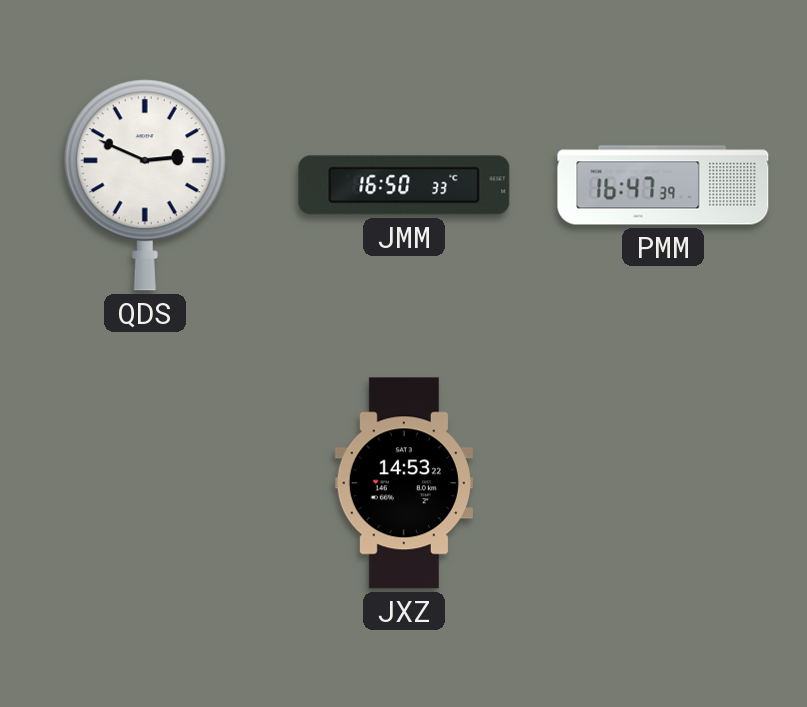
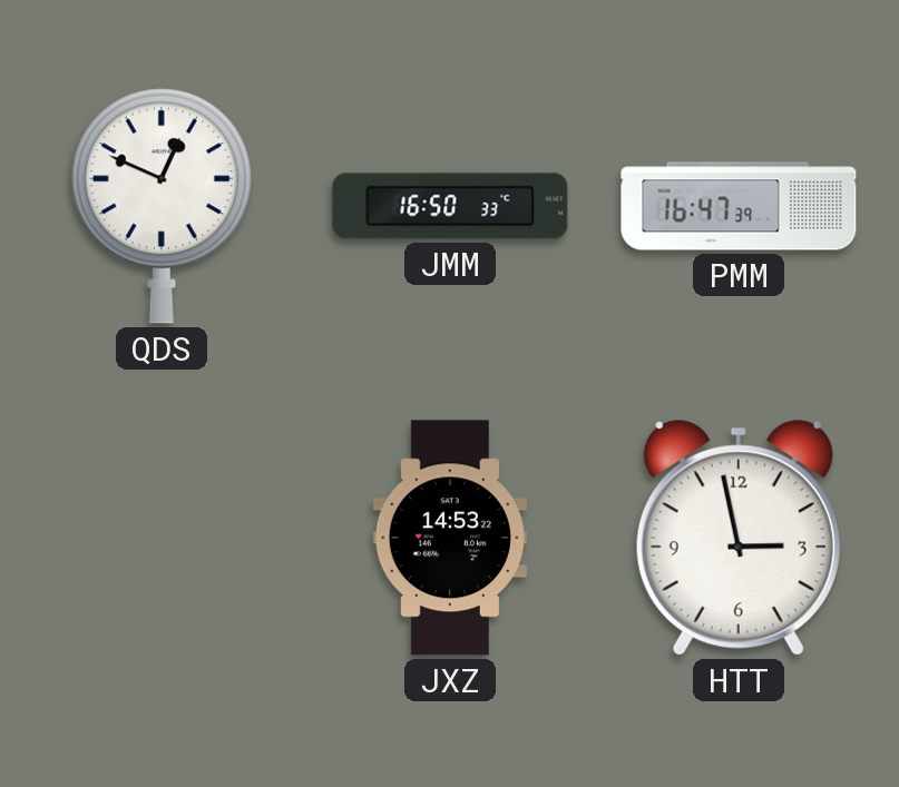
QDS: 2:49 -> 12:49
HTT: none -> 2:58
